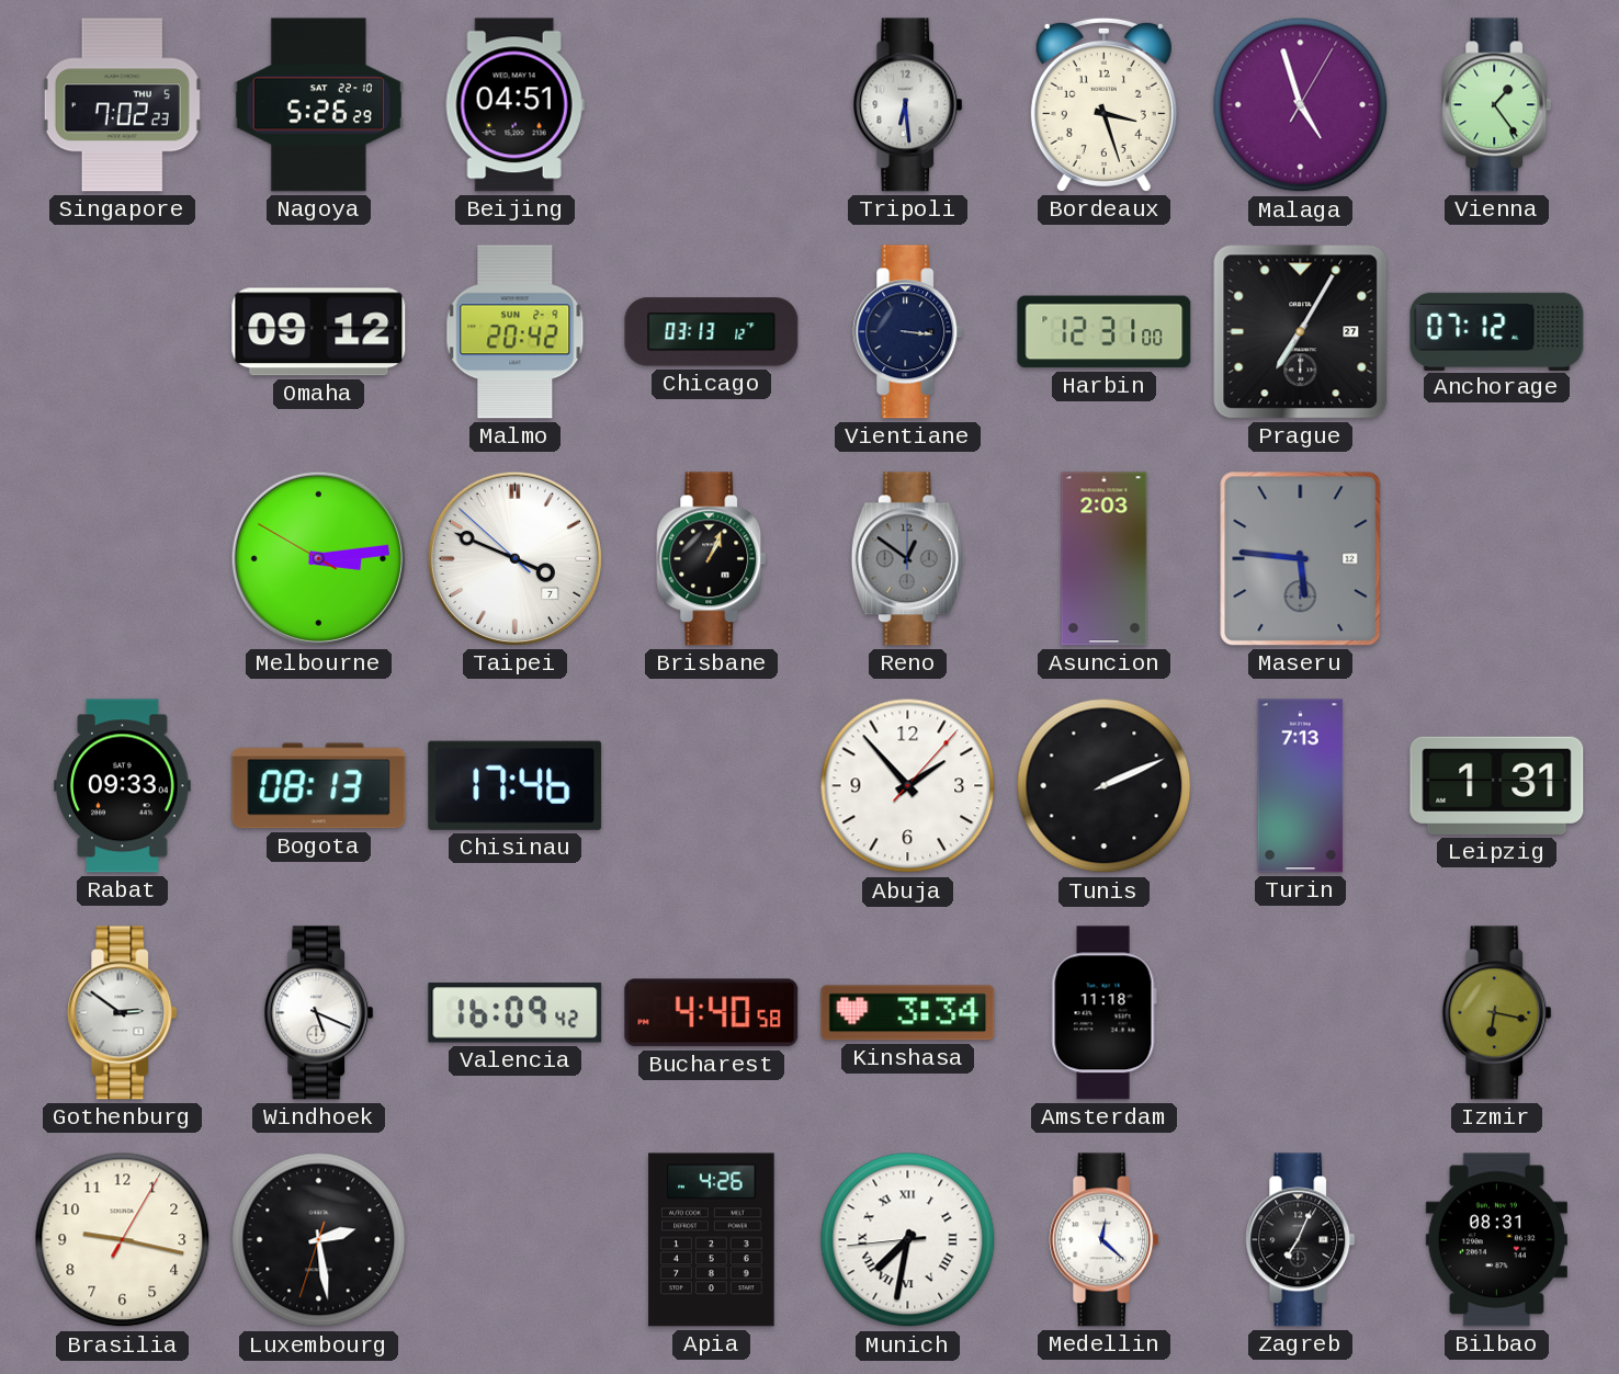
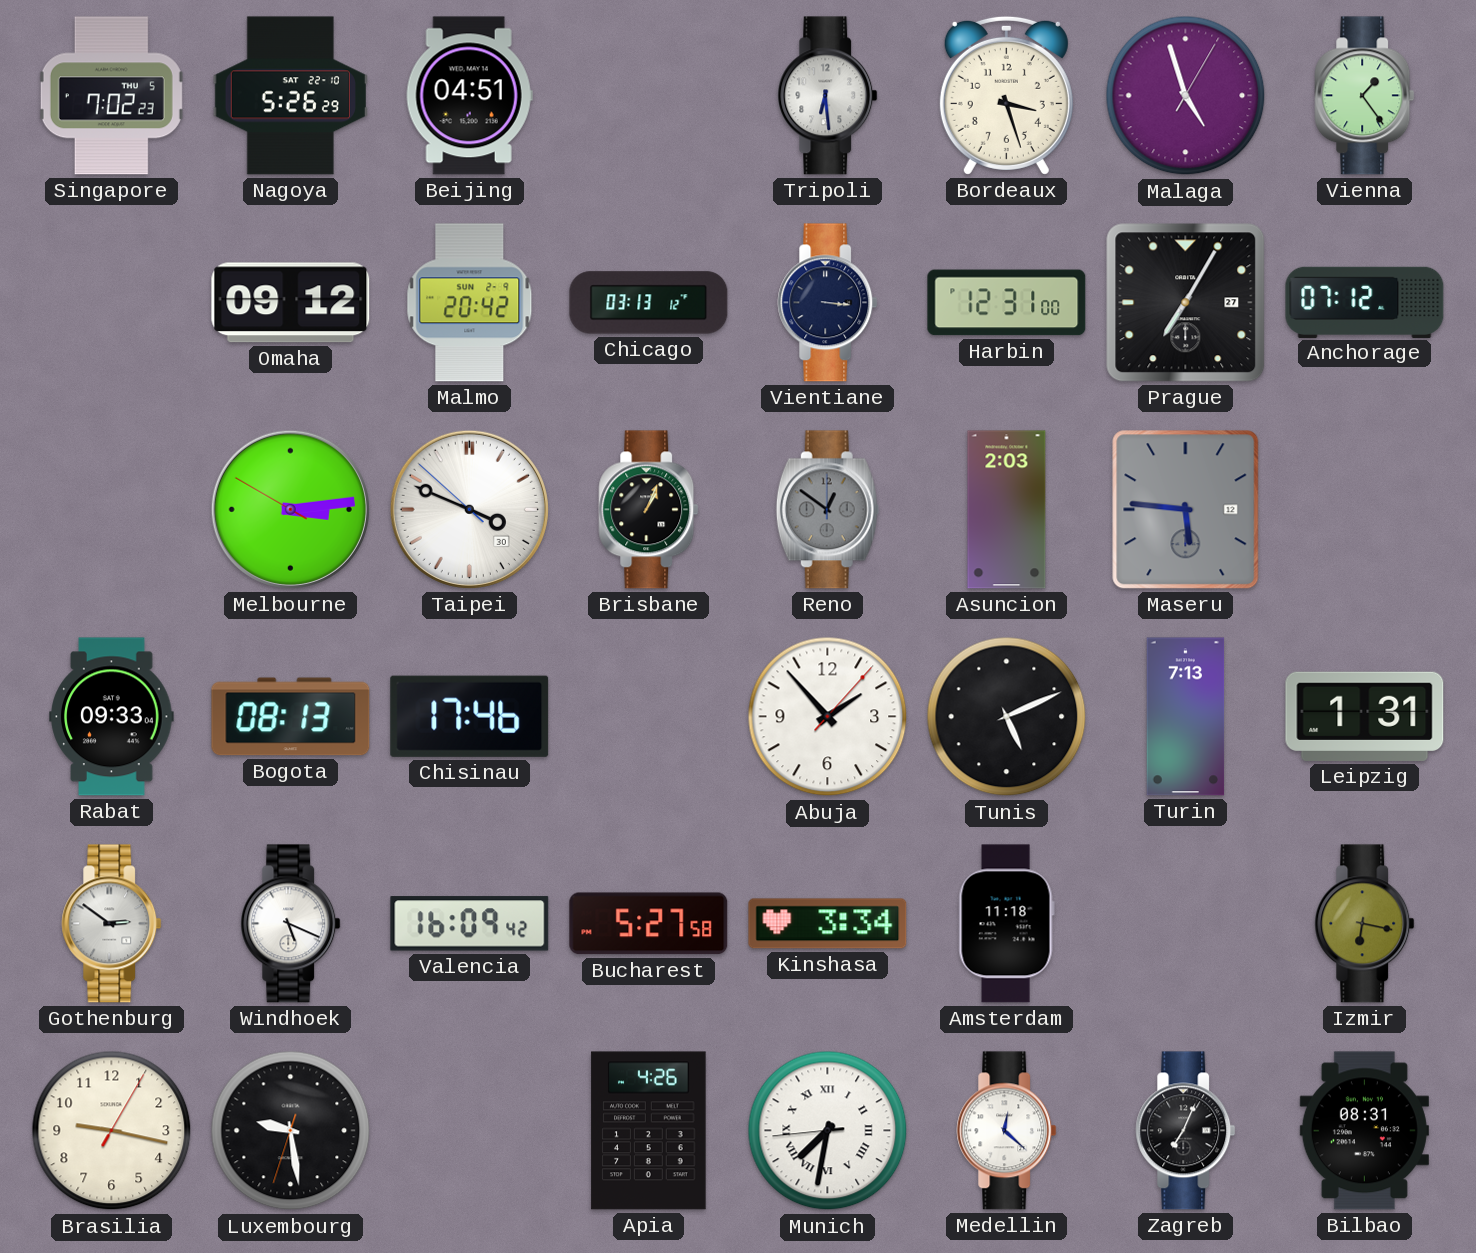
Taipei date: 7 -> 30
Tunis: 2:11 -> 5:11
Bucharest: 4:40 -> 5:27
Luxembourg: 2:28 -> 9:28
